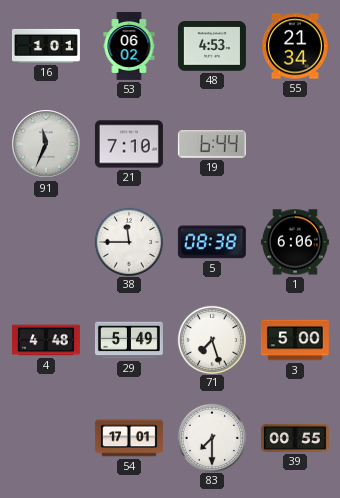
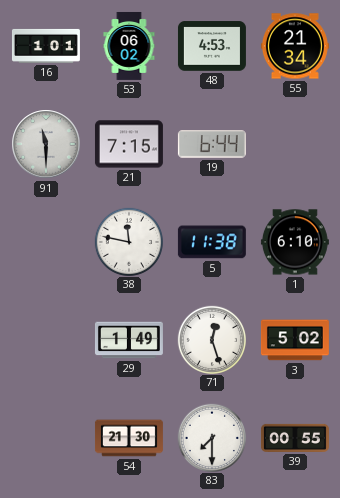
91: 11:34 -> 11:30
21: 7:10 -> 7:15
38: 11:45 -> 11:47
5: 08:38 -> 11:38
1: 6:06 -> 6:10
4: 4:48 -> none
29: 5:49 -> 1:49
71: 7:27 -> 12:27
3: 5:00 -> 5:02
54: 17:01 -> 21:30
